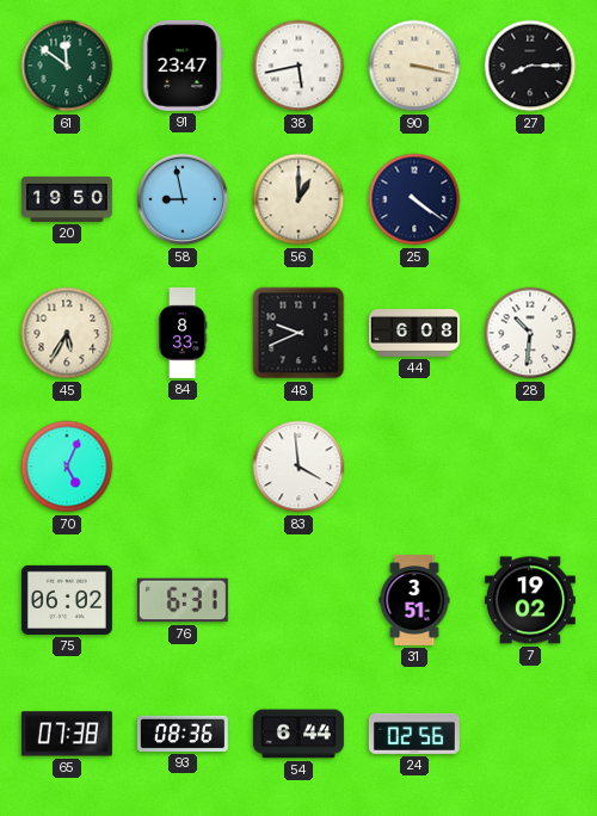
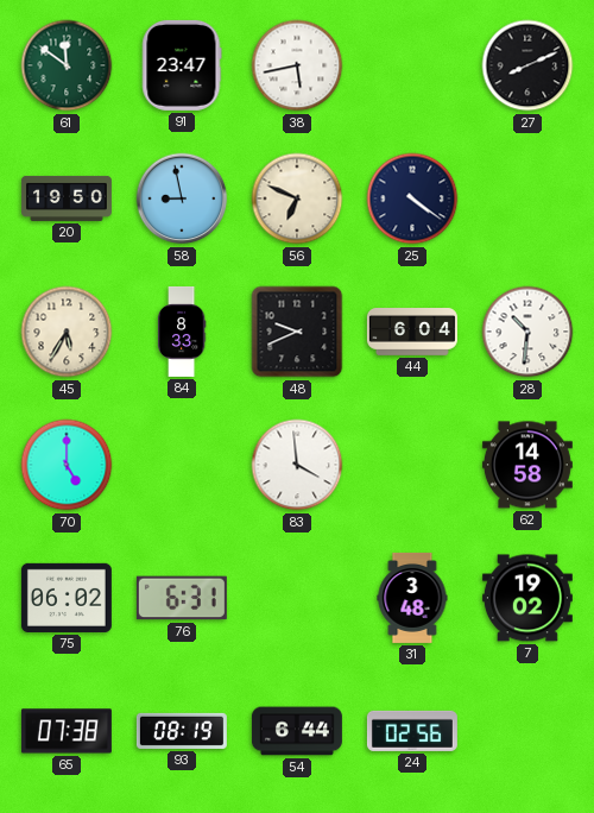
90: 3:17 -> none
27: 8:15 -> 8:11
56: 1:00 -> 6:49
44: 6:08 -> 6:04
70: 5:04 -> 5:00
62: none -> 14:58
31: 3:51 -> 3:48
93: 08:36 -> 08:19
